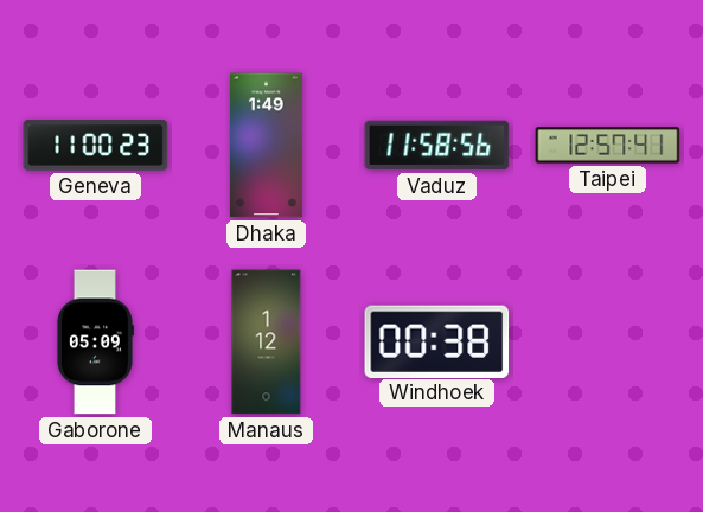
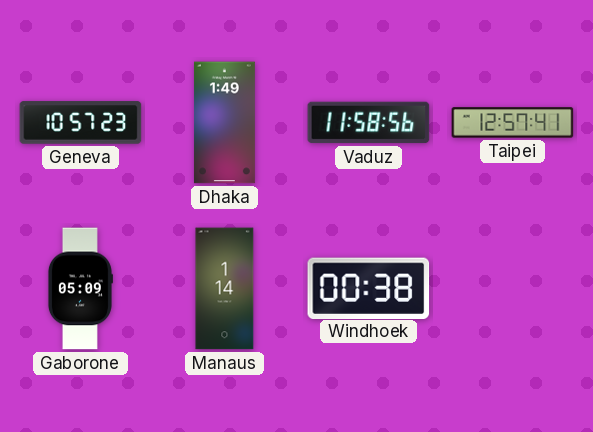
Geneva: 11:00 -> 10:57
Manaus: 1:12 -> 1:14
